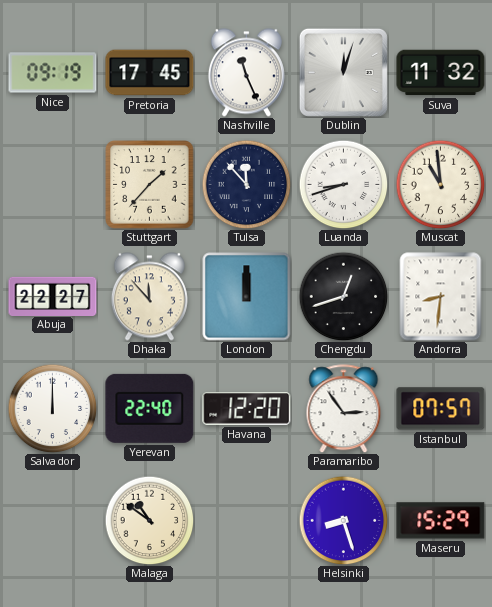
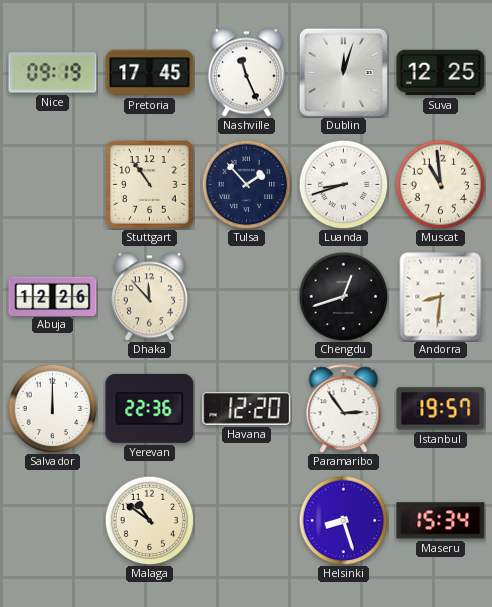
Suva: 11:32 -> 12:25
Stuttgart: 1:37 -> 10:54
Tulsa: 11:53 -> 1:53
Abuja: 22:27 -> 12:26
London: 12:00 -> none
Yerevan: 22:40 -> 22:36
Istanbul: 07:57 -> 19:57
Maseru: 15:29 -> 15:34
